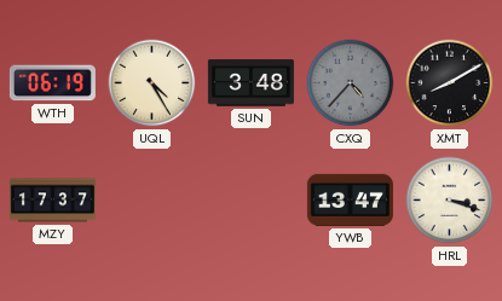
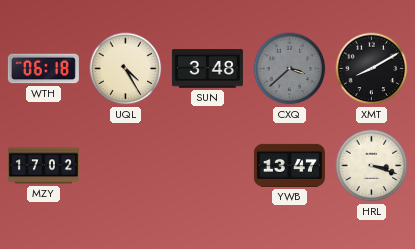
WTH: 06:19 -> 06:18
CXQ: 4:37 -> 3:38
MZY: 17:37 -> 17:02
